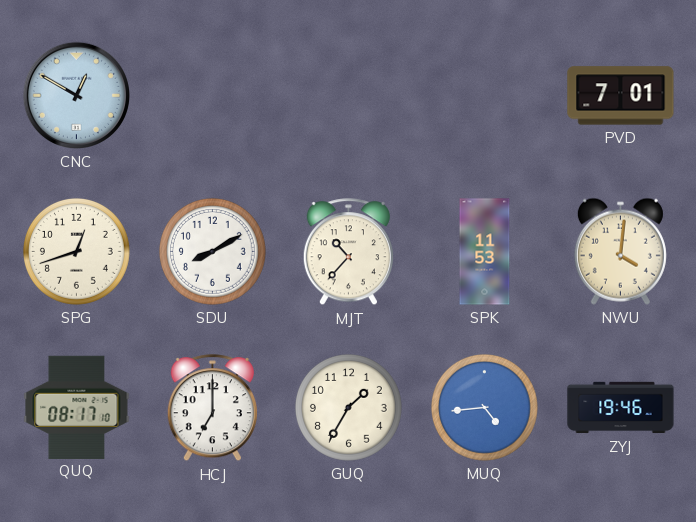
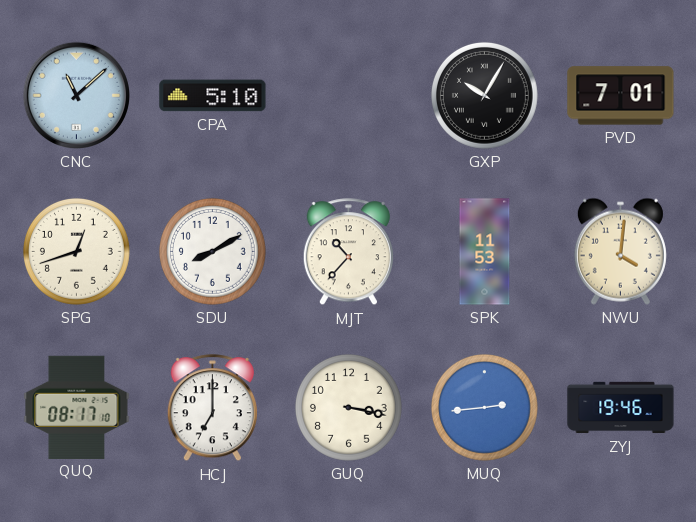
CNC: 12:50 -> 11:08
CPA: none -> 5:10
GXP: none -> 10:05
GUQ: 1:35 -> 3:17
MUQ: 4:44 -> 2:44
